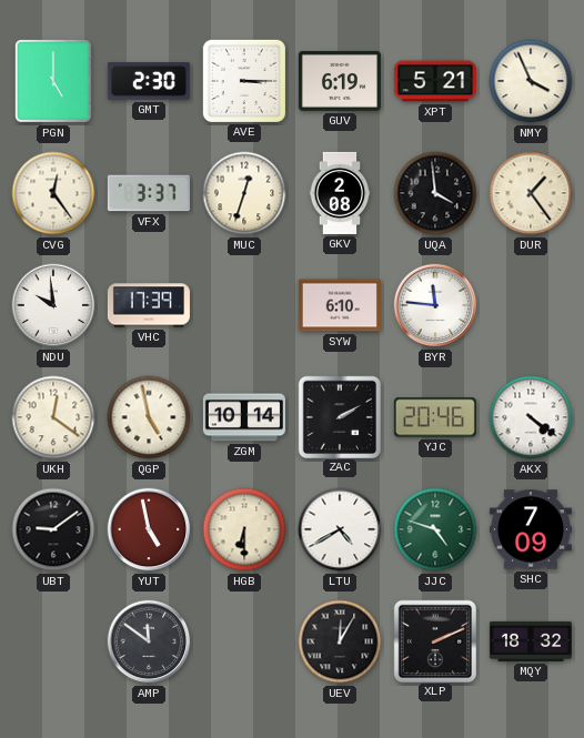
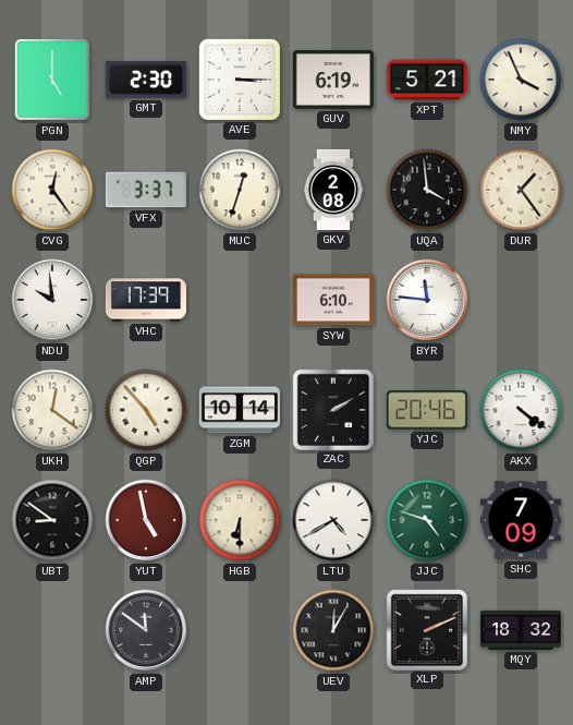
QGP: 4:58 -> 4:53
UBT: 9:09 -> 8:51
